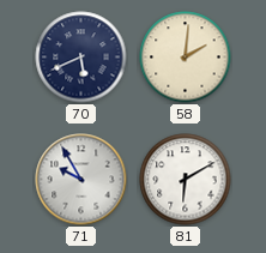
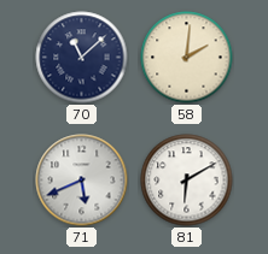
70: 5:41 -> 11:08
71: 9:55 -> 5:41
